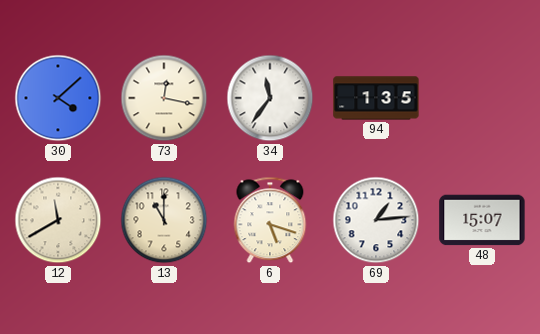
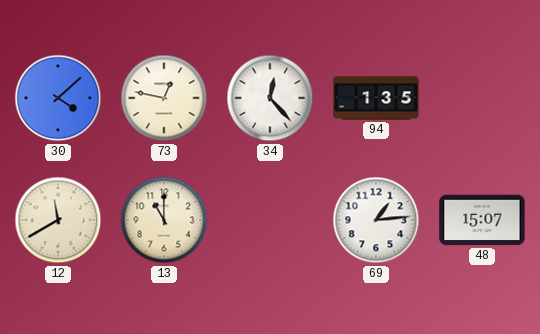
73: 12:17 -> 12:47
34: 11:36 -> 12:23
6: 5:18 -> none
